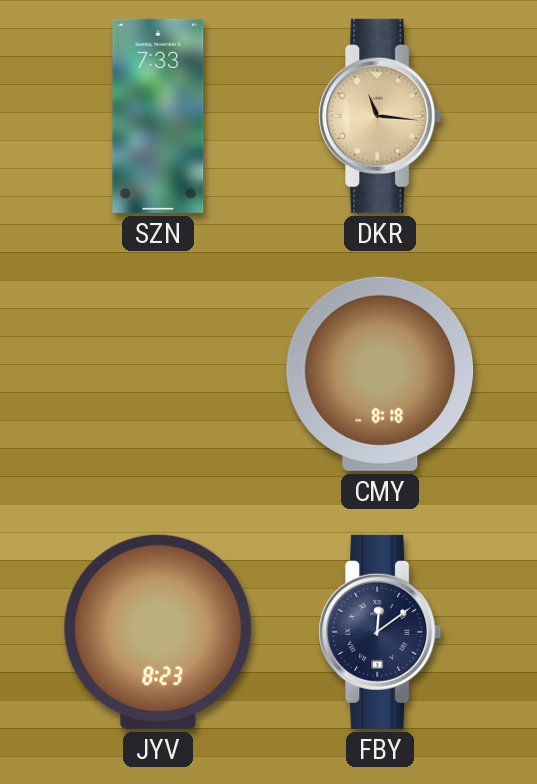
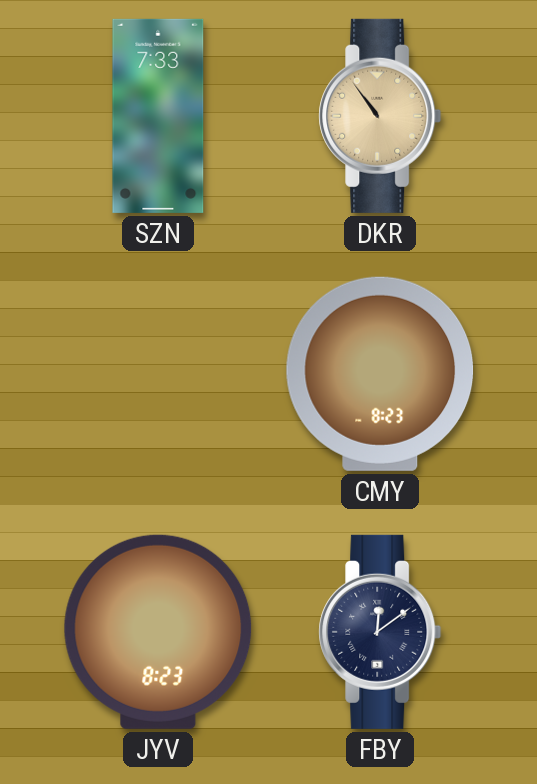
DKR: 11:16 -> 10:54
CMY: 8:18 -> 8:23
